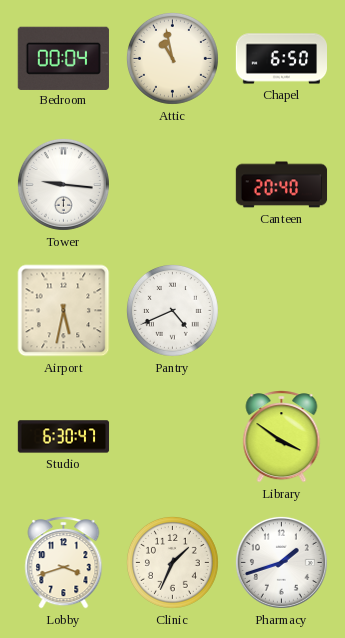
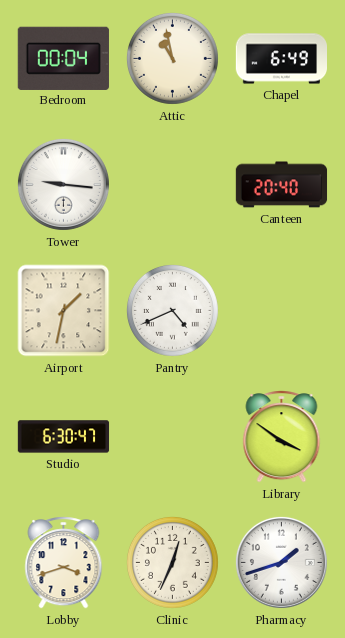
Chapel: 6:50 -> 6:49
Airport: 5:32 -> 1:32
Clinic: 1:34 -> 12:34
